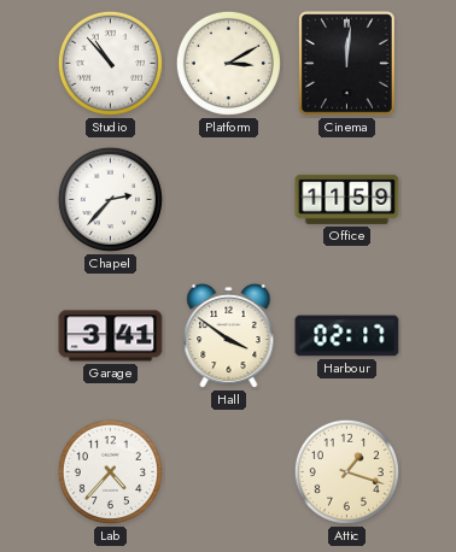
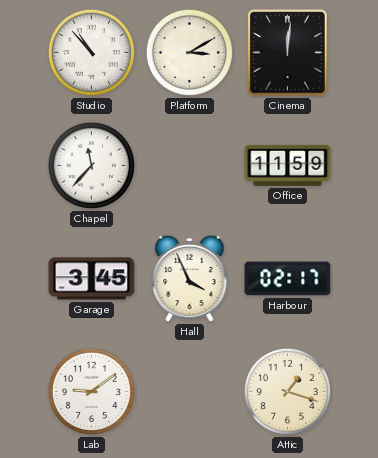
Chapel: 2:37 -> 11:37
Garage: 3:41 -> 3:45
Hall: 3:51 -> 3:56
Lab: 4:37 -> 9:09
